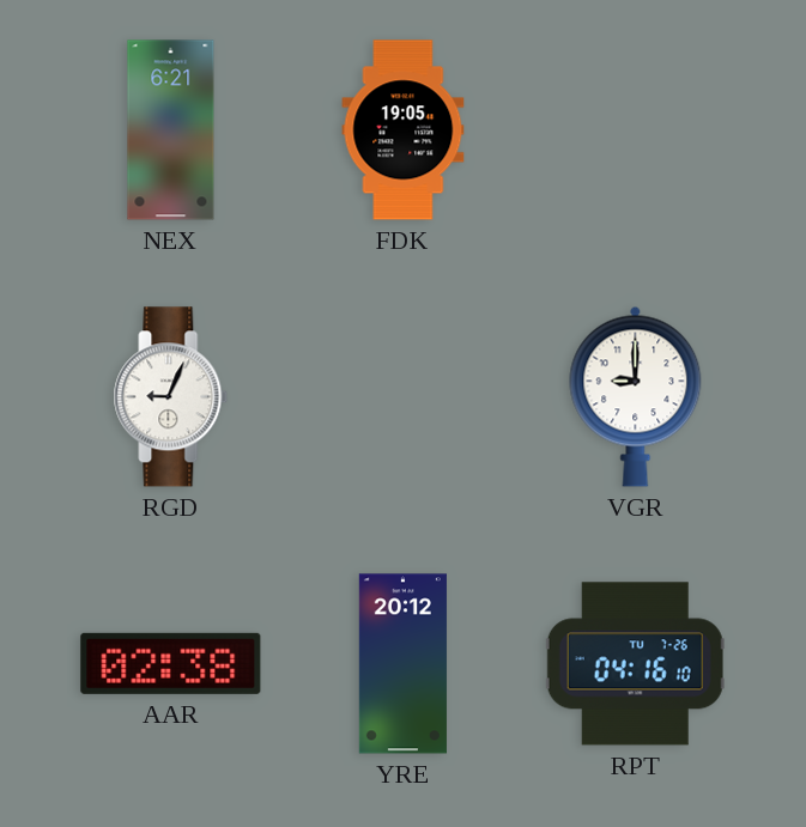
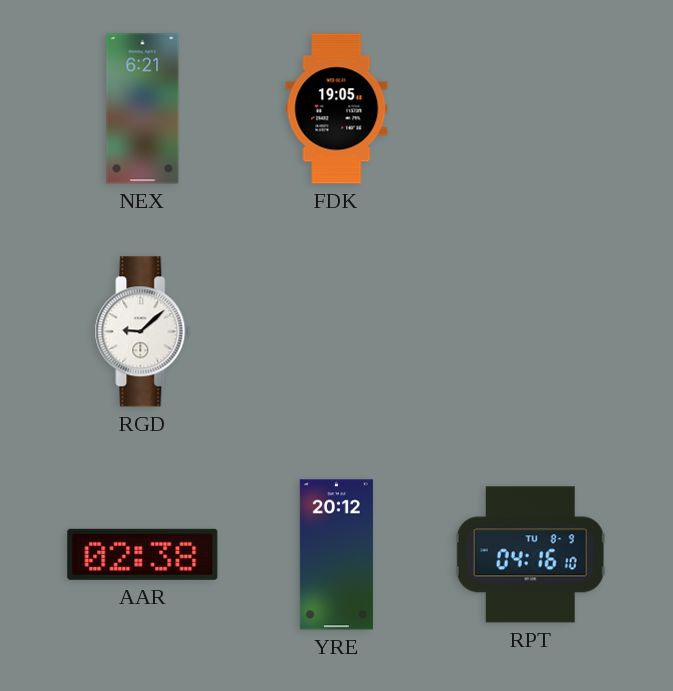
RGD: 9:04 -> 9:08
VGR: 9:00 -> none
RPT date: TU 7-26 -> TU 8-9
